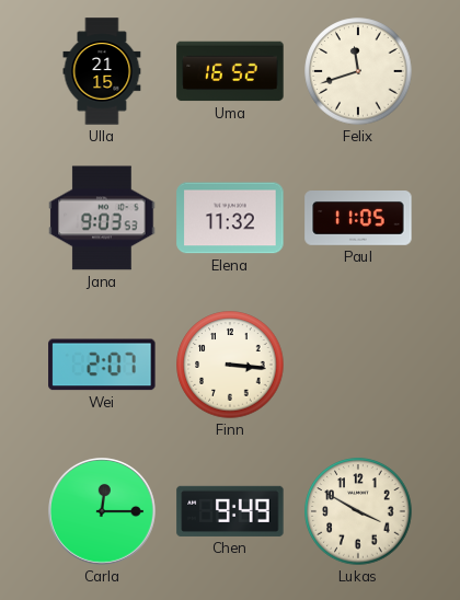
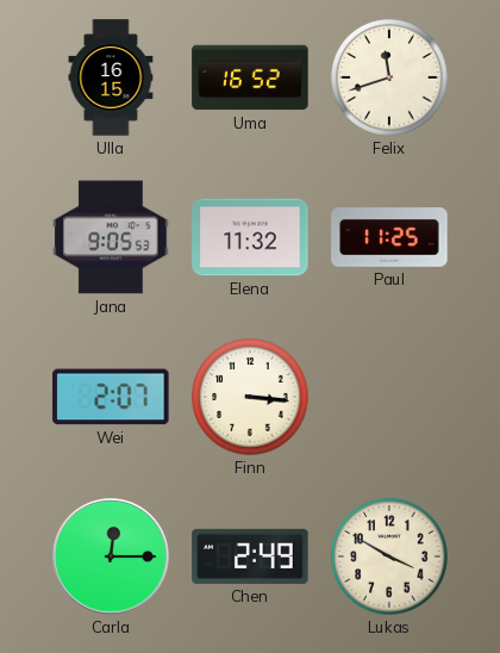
Ulla: 21:15 -> 16:15
Jana: 9:03 -> 9:05
Paul: 11:05 -> 11:25
Chen: 9:49 -> 2:49
